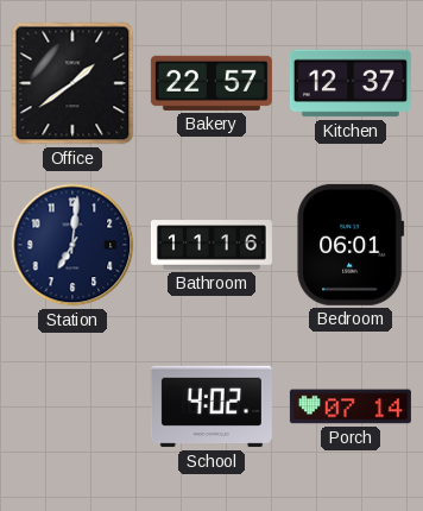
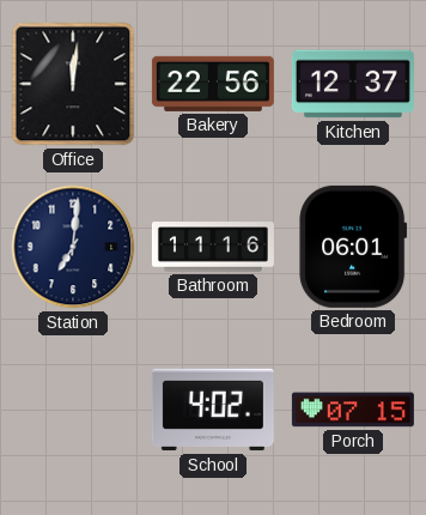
Office: 1:39 -> 12:01
Bakery: 22:57 -> 22:56
Porch: 07:14 -> 07:15
